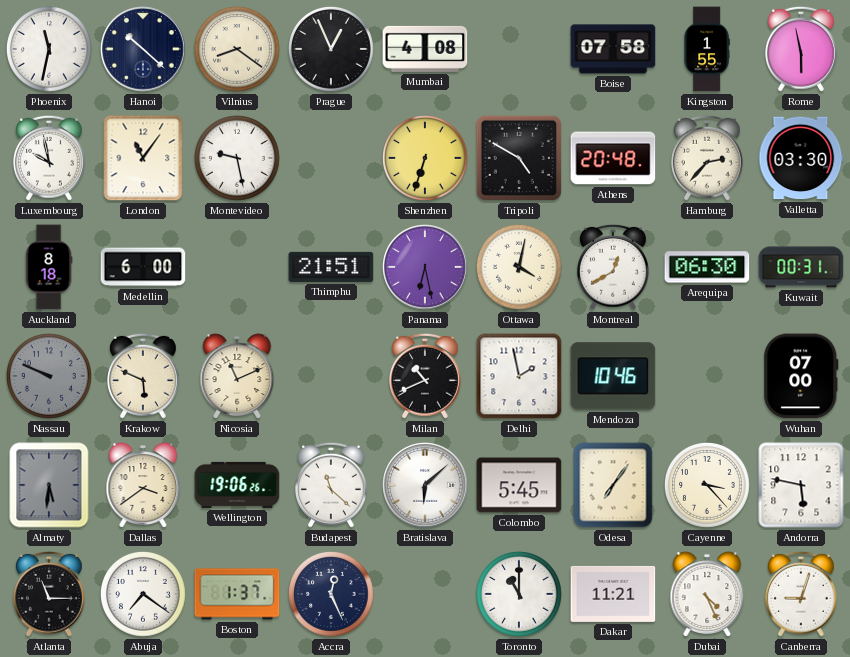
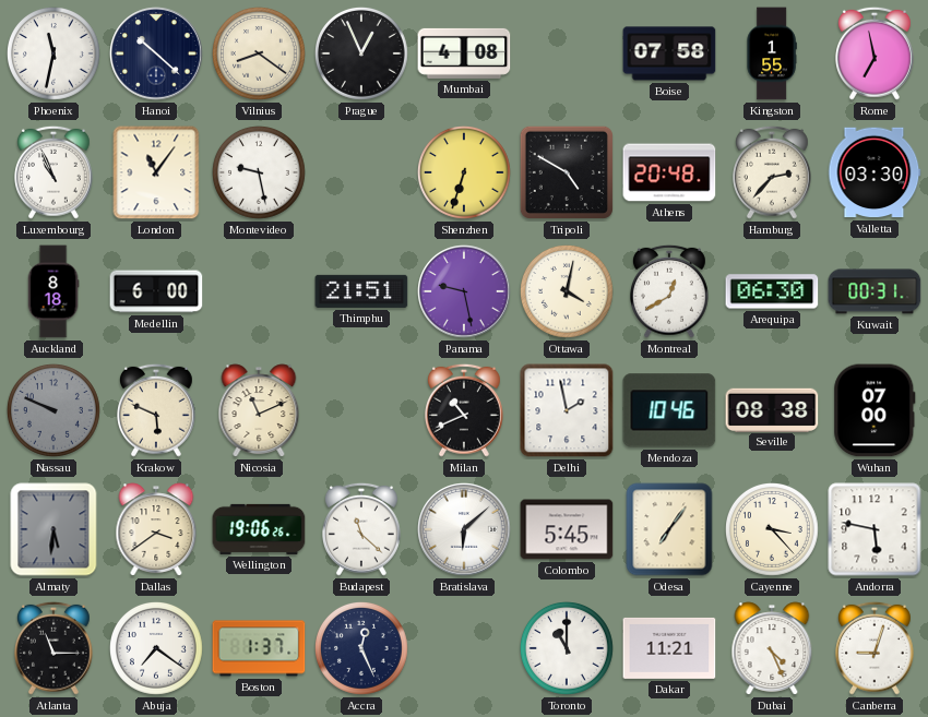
Rome: 5:58 -> 6:58
Luxembourg: 9:58 -> 10:56
Panama: 6:28 -> 9:28
Seville: none -> 08:38
